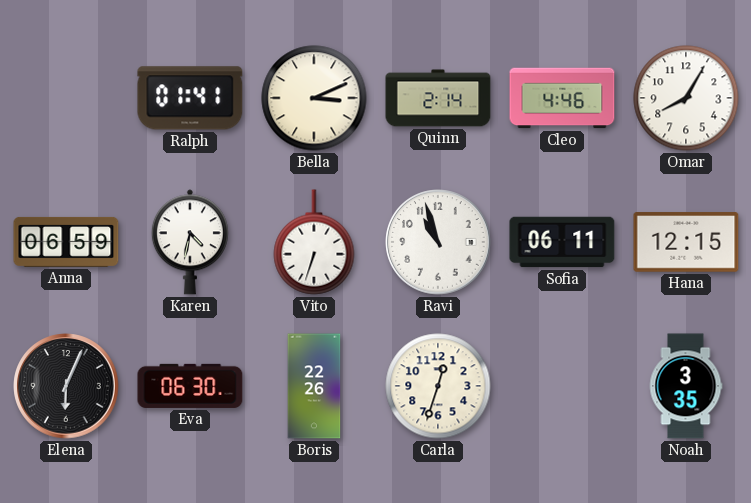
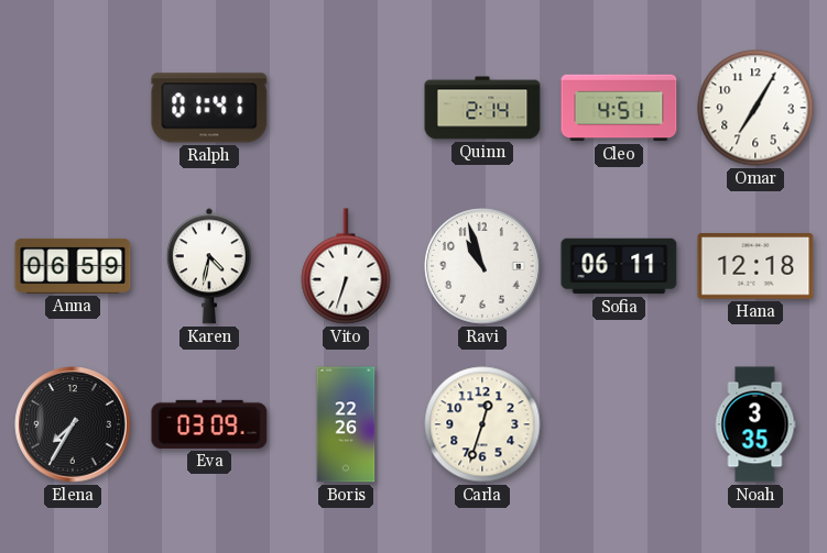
Bella: 3:11 -> none
Cleo: 4:46 -> 4:51
Omar: 8:05 -> 7:05
Hana: 12:15 -> 12:18
Elena: 6:04 -> 7:35
Eva: 06:30 -> 03:09
